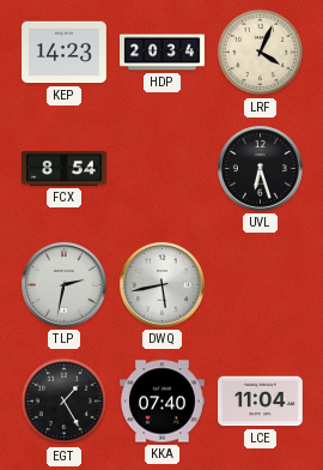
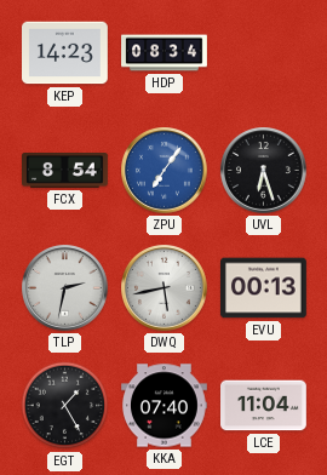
HDP: 20:34 -> 08:34
LRF: 4:04 -> none
ZPU: none -> 7:06
EVU: none -> 00:13
